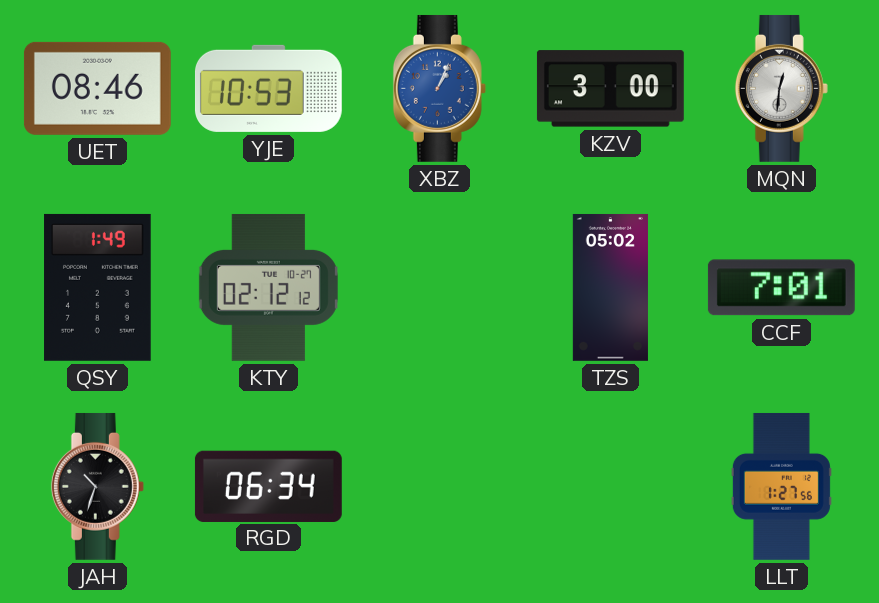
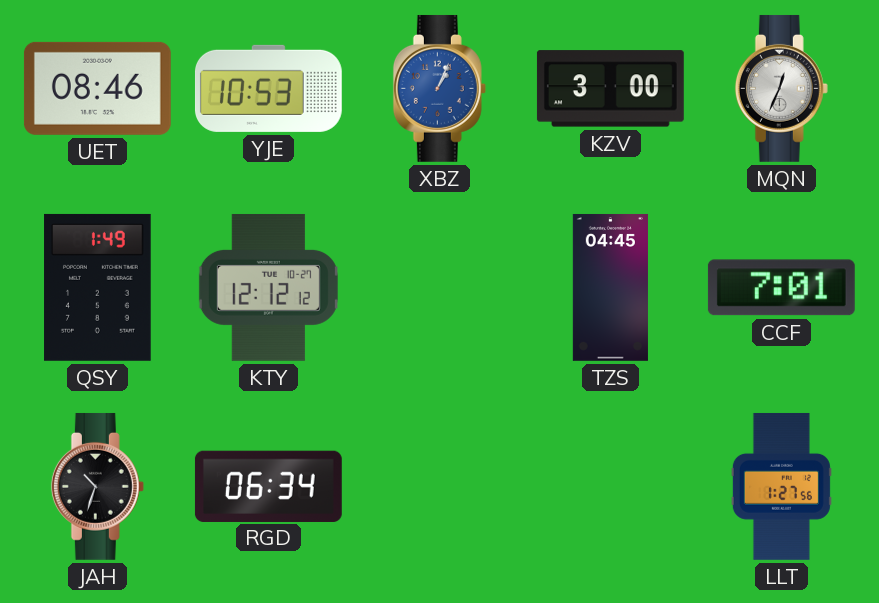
MQN: 12:31 -> 12:34
KTY: 02:12 -> 12:12
TZS: 05:02 -> 04:45
